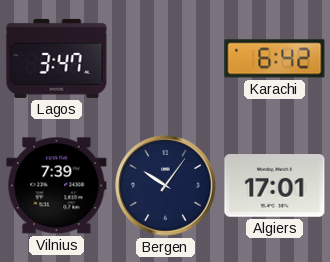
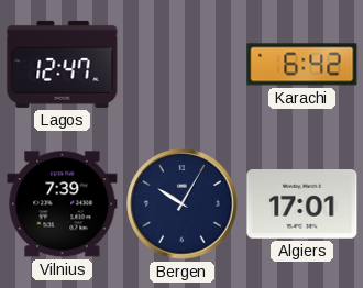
Lagos: 3:47 -> 12:47
Bergen: 10:06 -> 10:05
